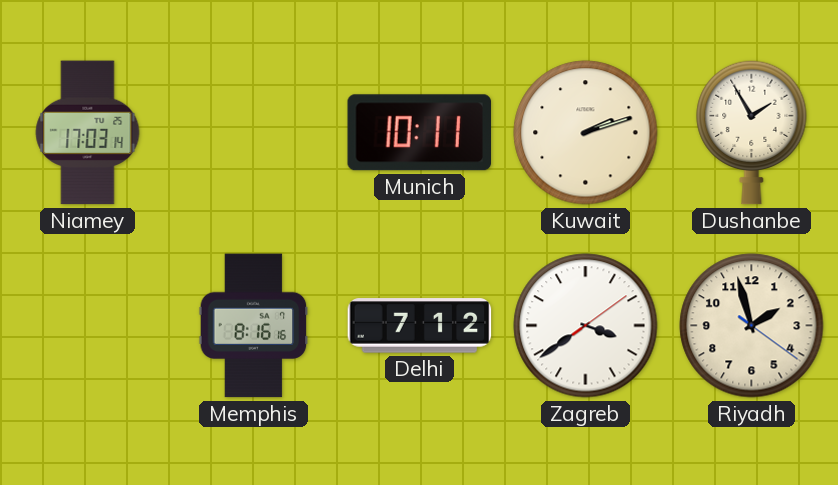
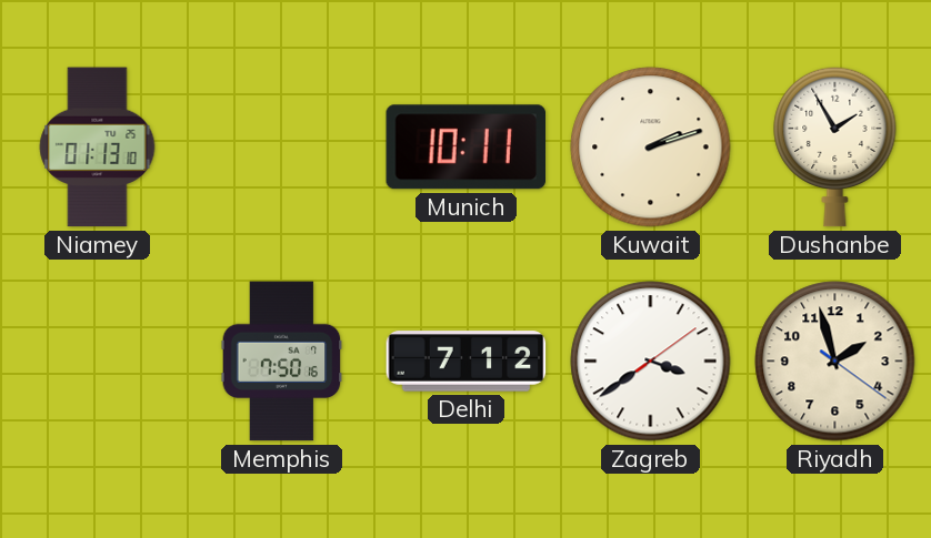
Niamey: 17:03 -> 01:13
Memphis: 8:16 -> 7:50
